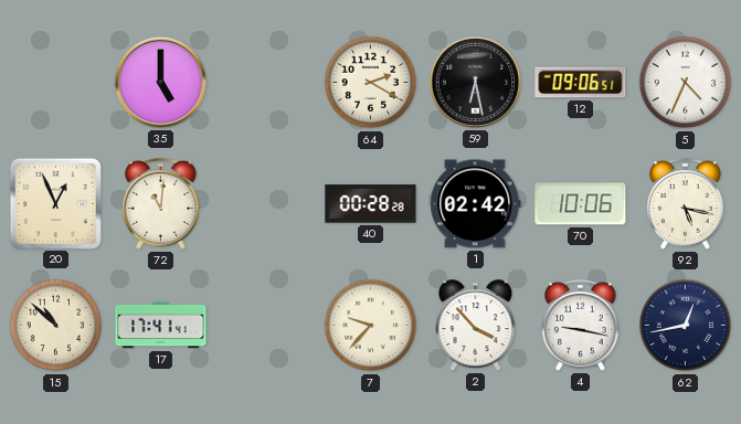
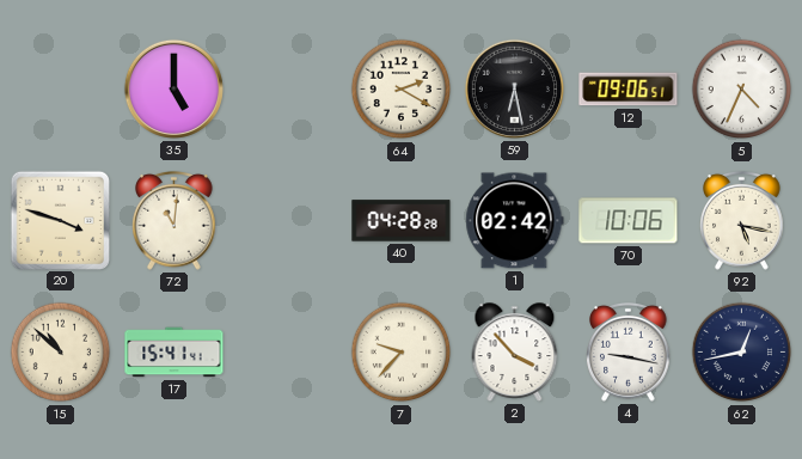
20: 12:56 -> 3:48
40: 00:28 -> 04:28
17: 17:41 -> 15:41
